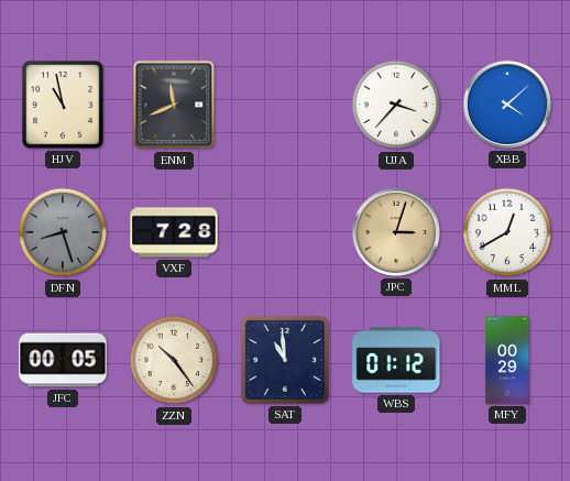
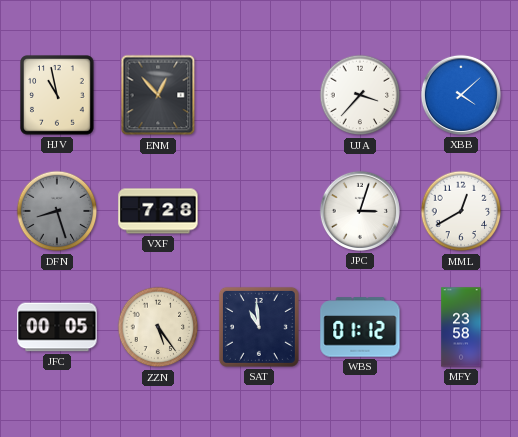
ENM: 11:41 -> 12:53
JPC dial: champagne -> white
ZZN: 10:24 -> 5:24
MFY: 00:29 -> 23:58
